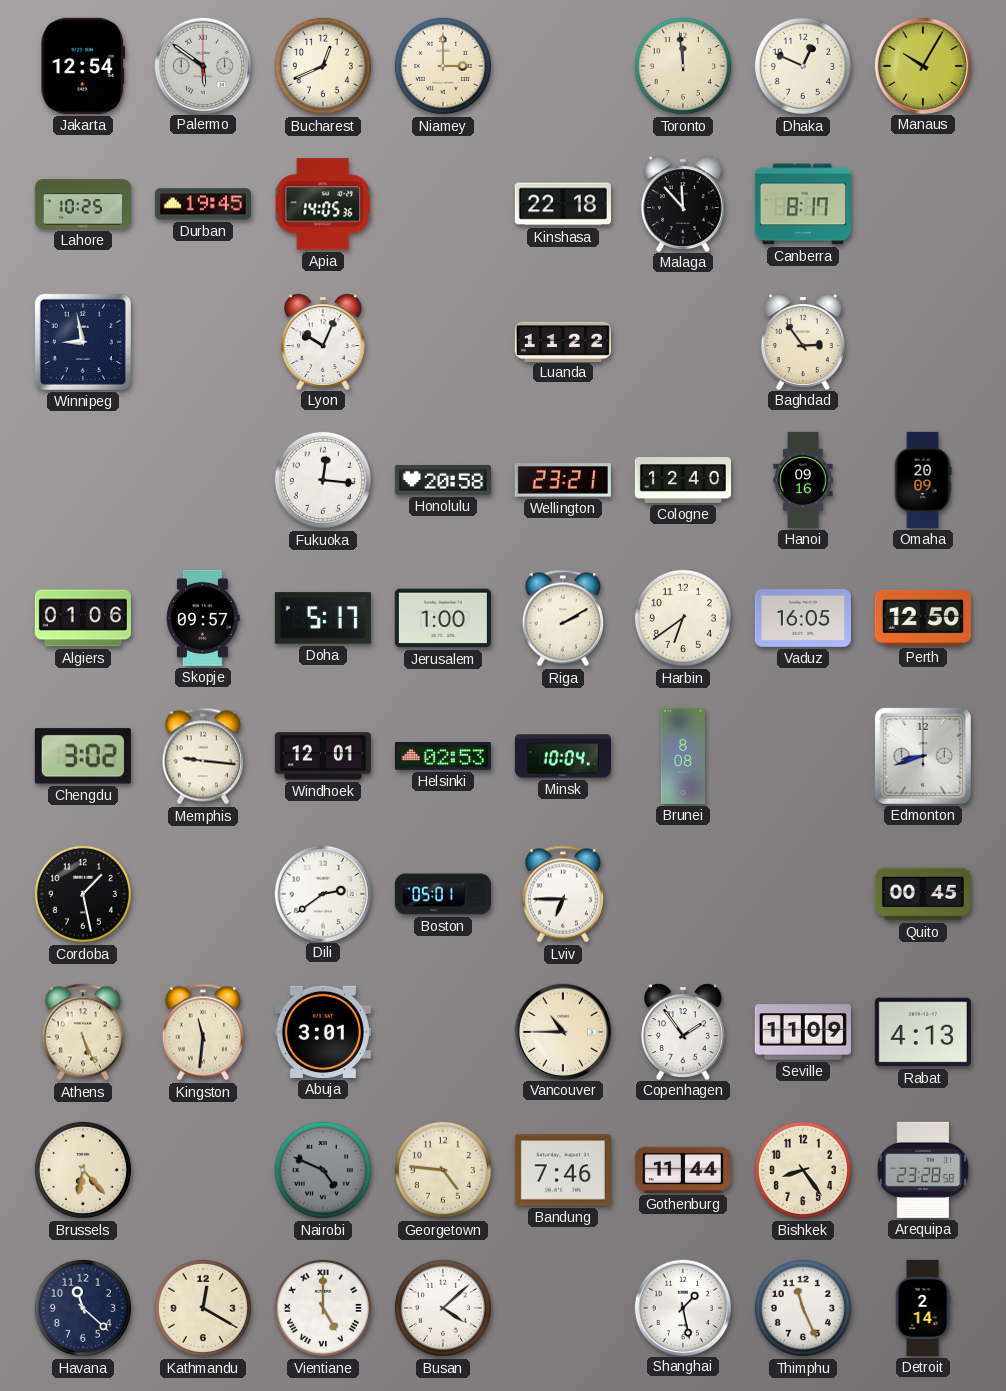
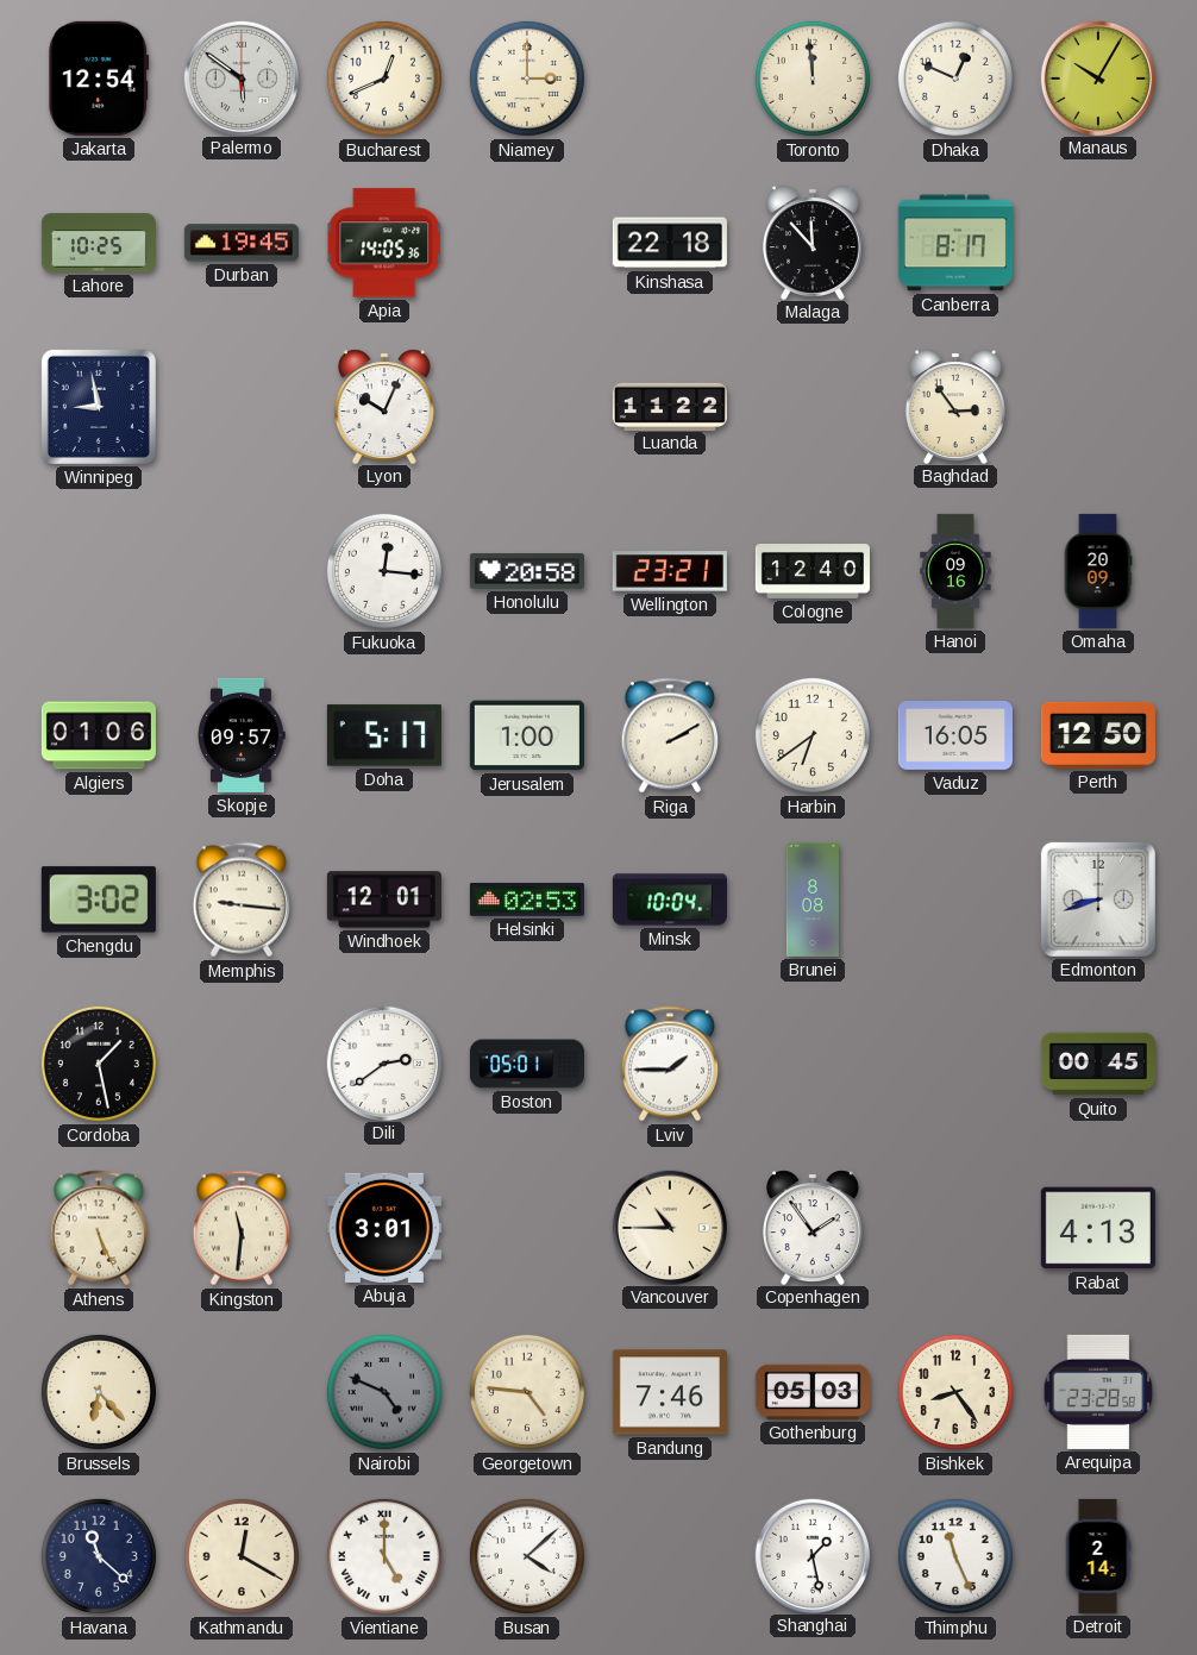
Lviv: 6:45 -> 1:45
Seville: 11:09 -> none
Gothenburg: 11:44 -> 05:03
